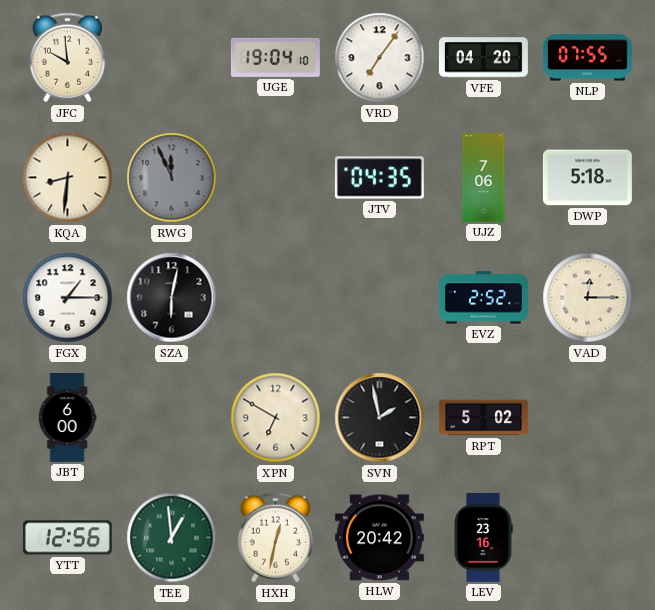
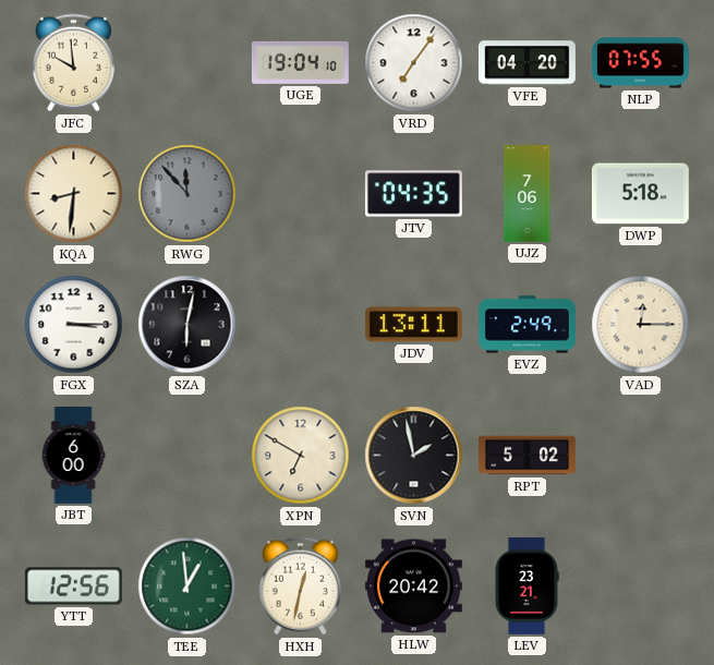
RWG: 11:56 -> 11:53
FGX: 1:15 -> 3:15
JDV: none -> 13:11
EVZ: 2:52 -> 2:49
LEV: 23:16 -> 23:21
